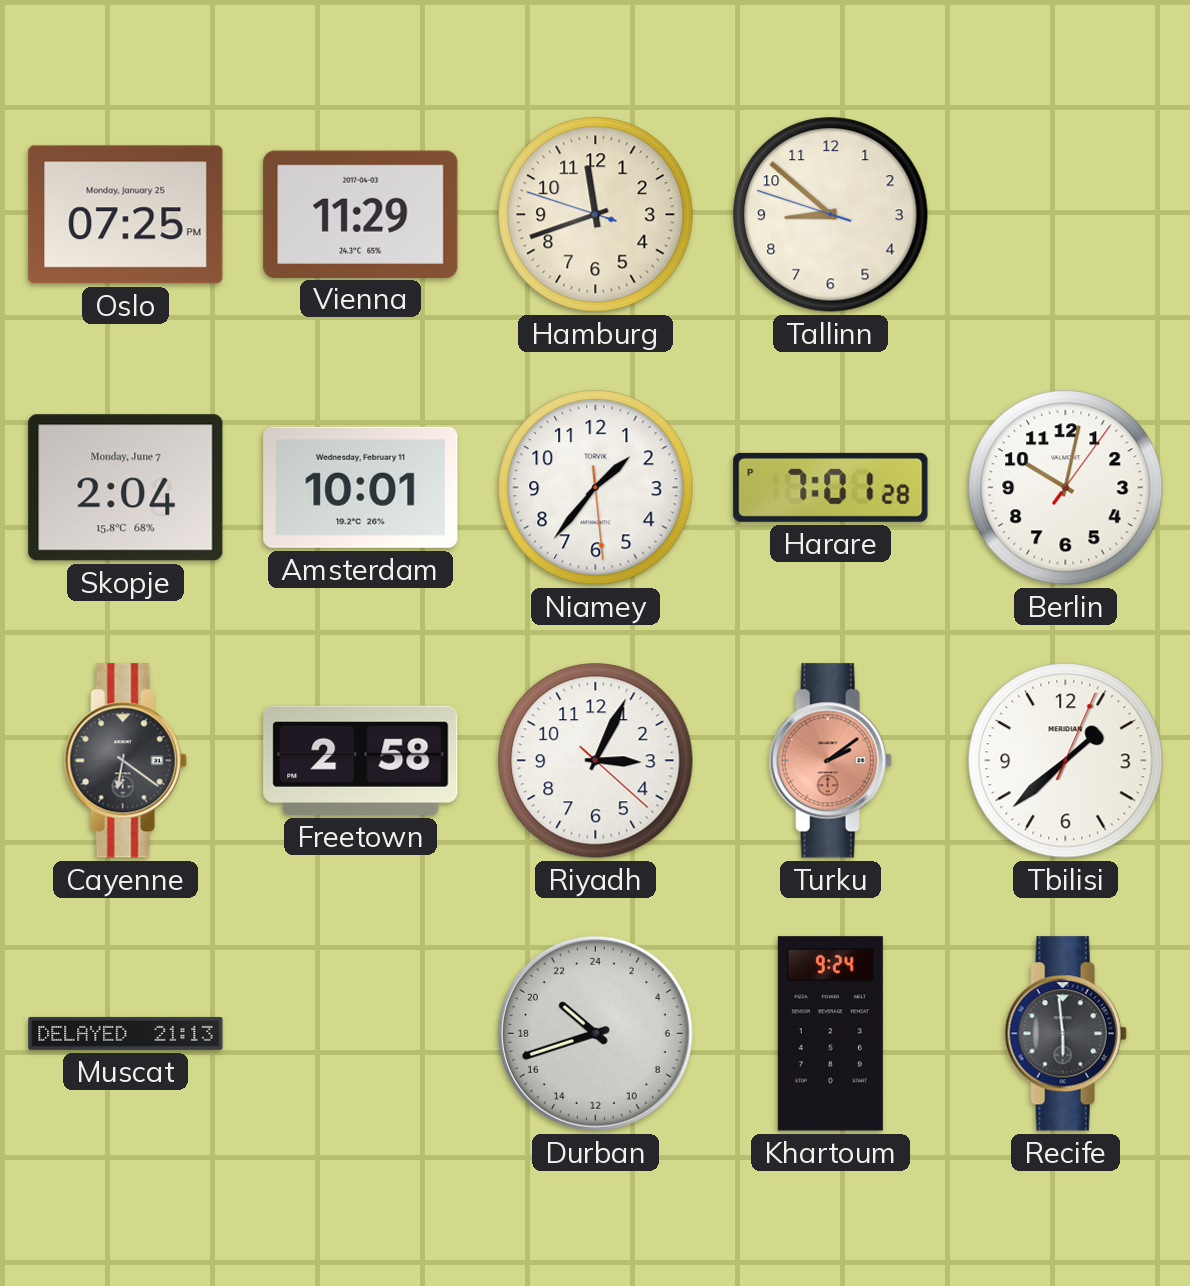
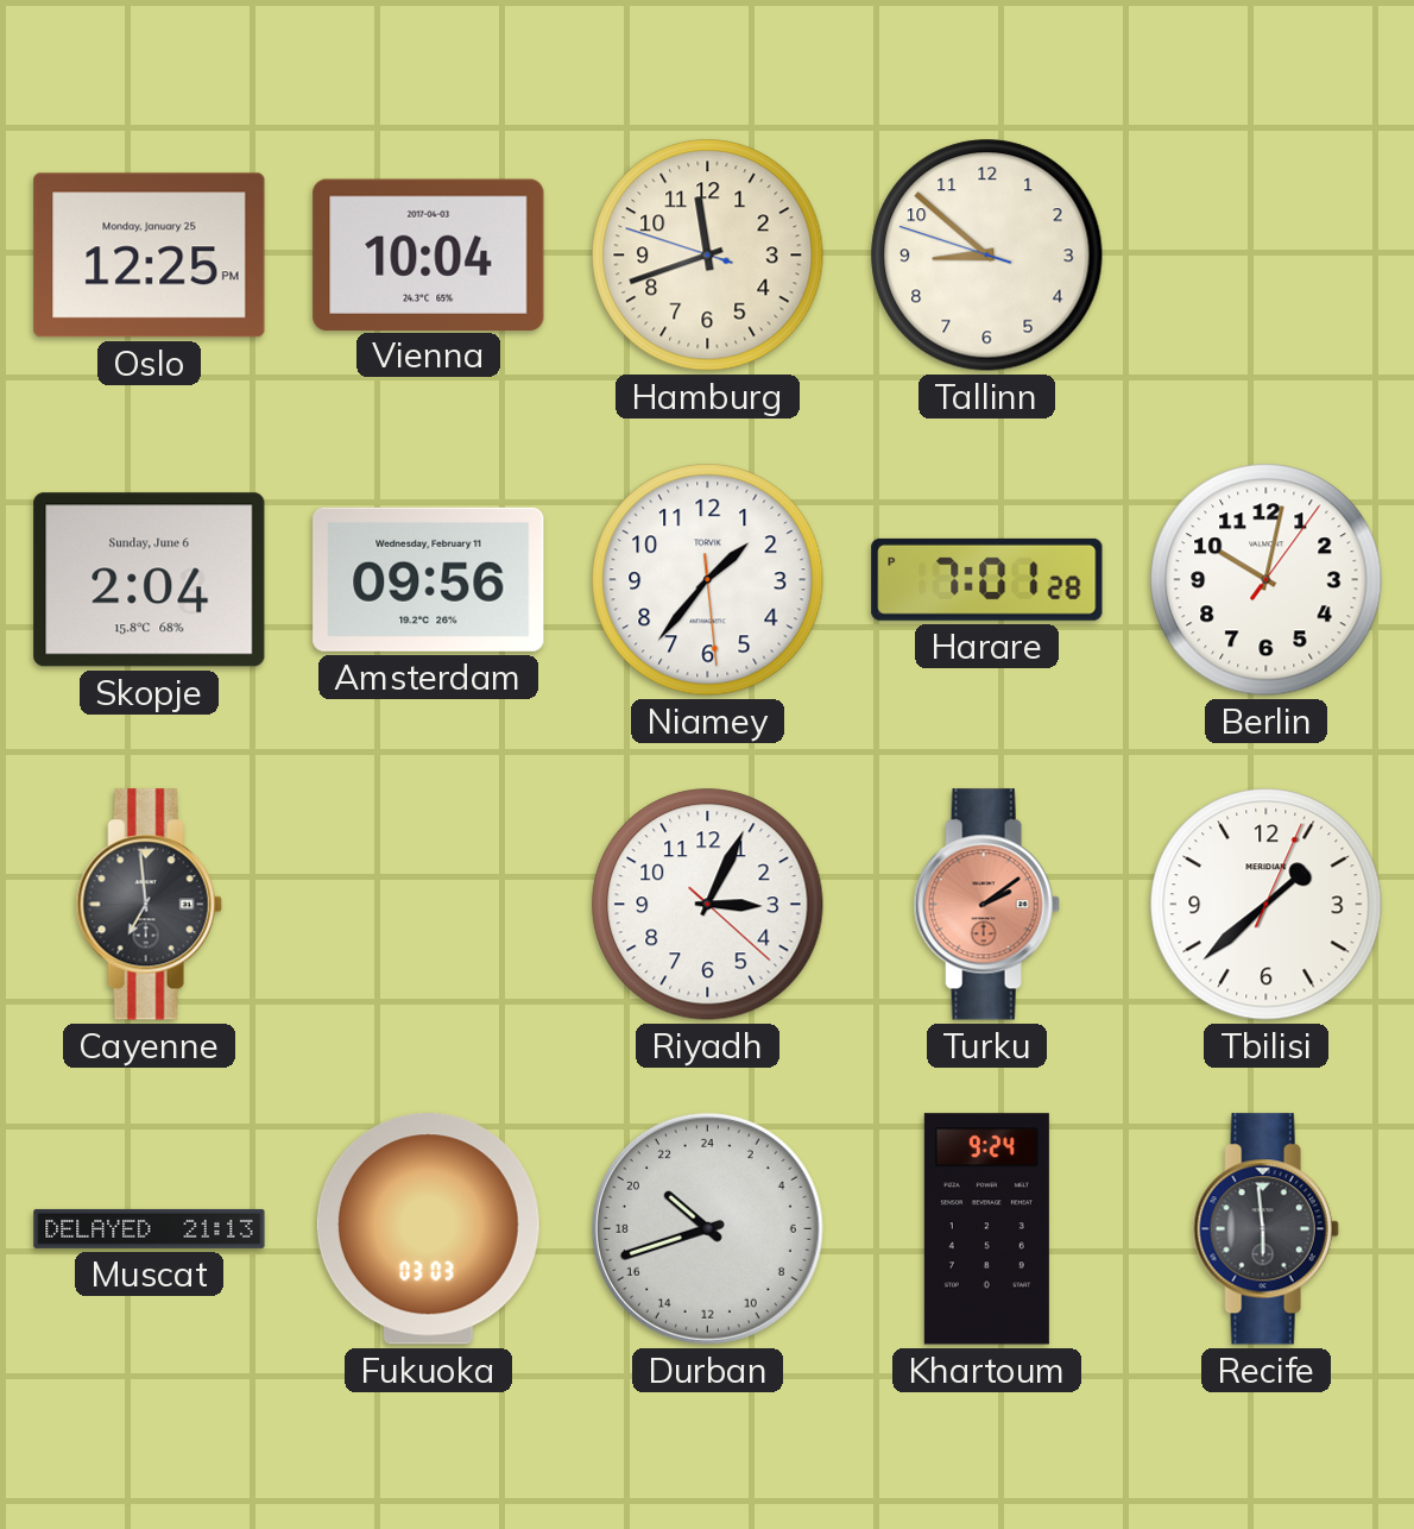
Oslo: 07:25 -> 12:25
Vienna: 11:29 -> 10:04
Skopje date: Monday, June 7 -> Sunday, June 6
Amsterdam: 10:01 -> 09:56
Cayenne: 6:21 -> 6:59
Freetown: 2:58 -> none
Fukuoka: none -> 03:03
